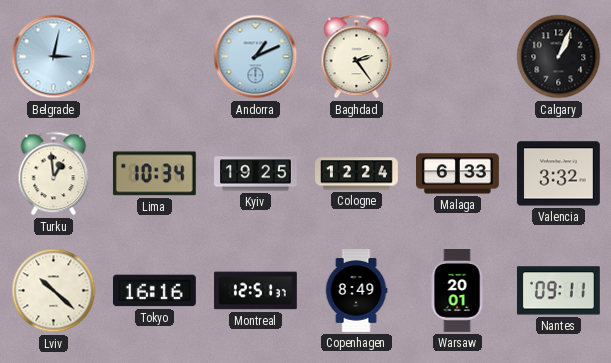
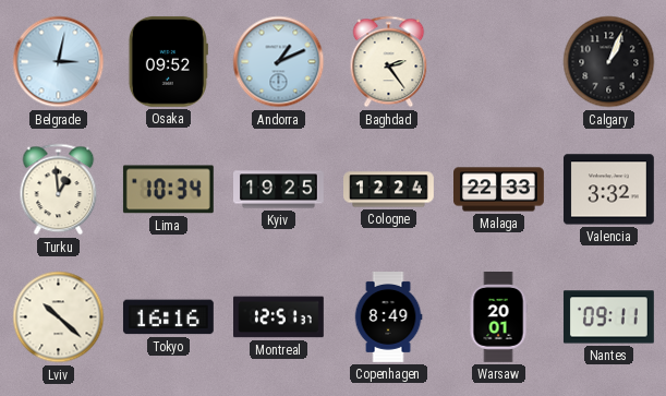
Osaka: none -> 09:52
Malaga: 6:33 -> 22:33
